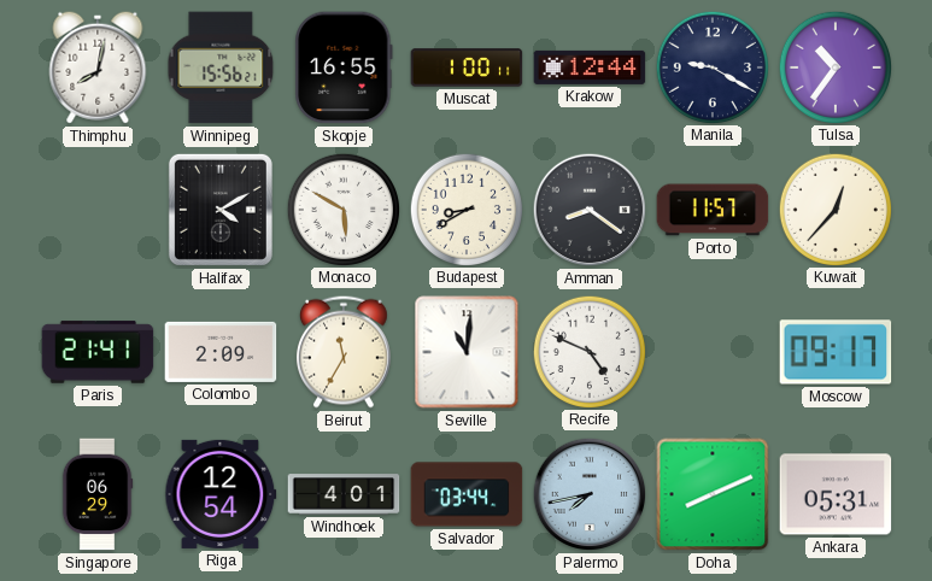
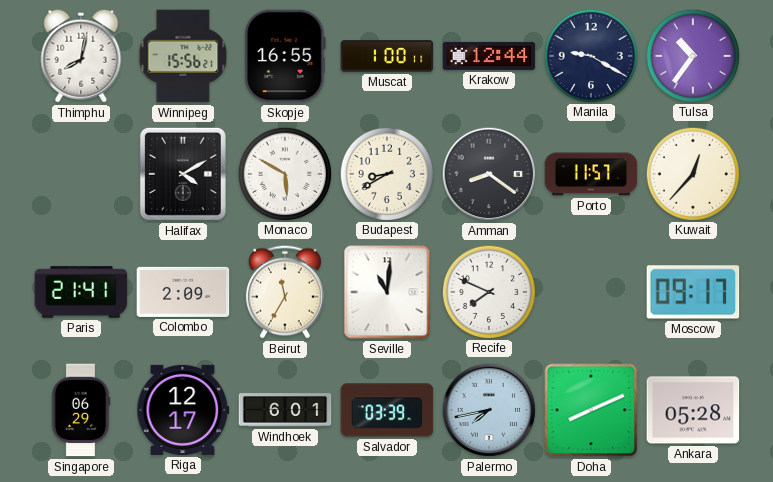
Recife: 4:49 -> 7:49
Riga: 12:54 -> 12:17
Windhoek: 4:01 -> 6:01
Salvador: 03:44 -> 03:39
Ankara: 05:31 -> 05:28
